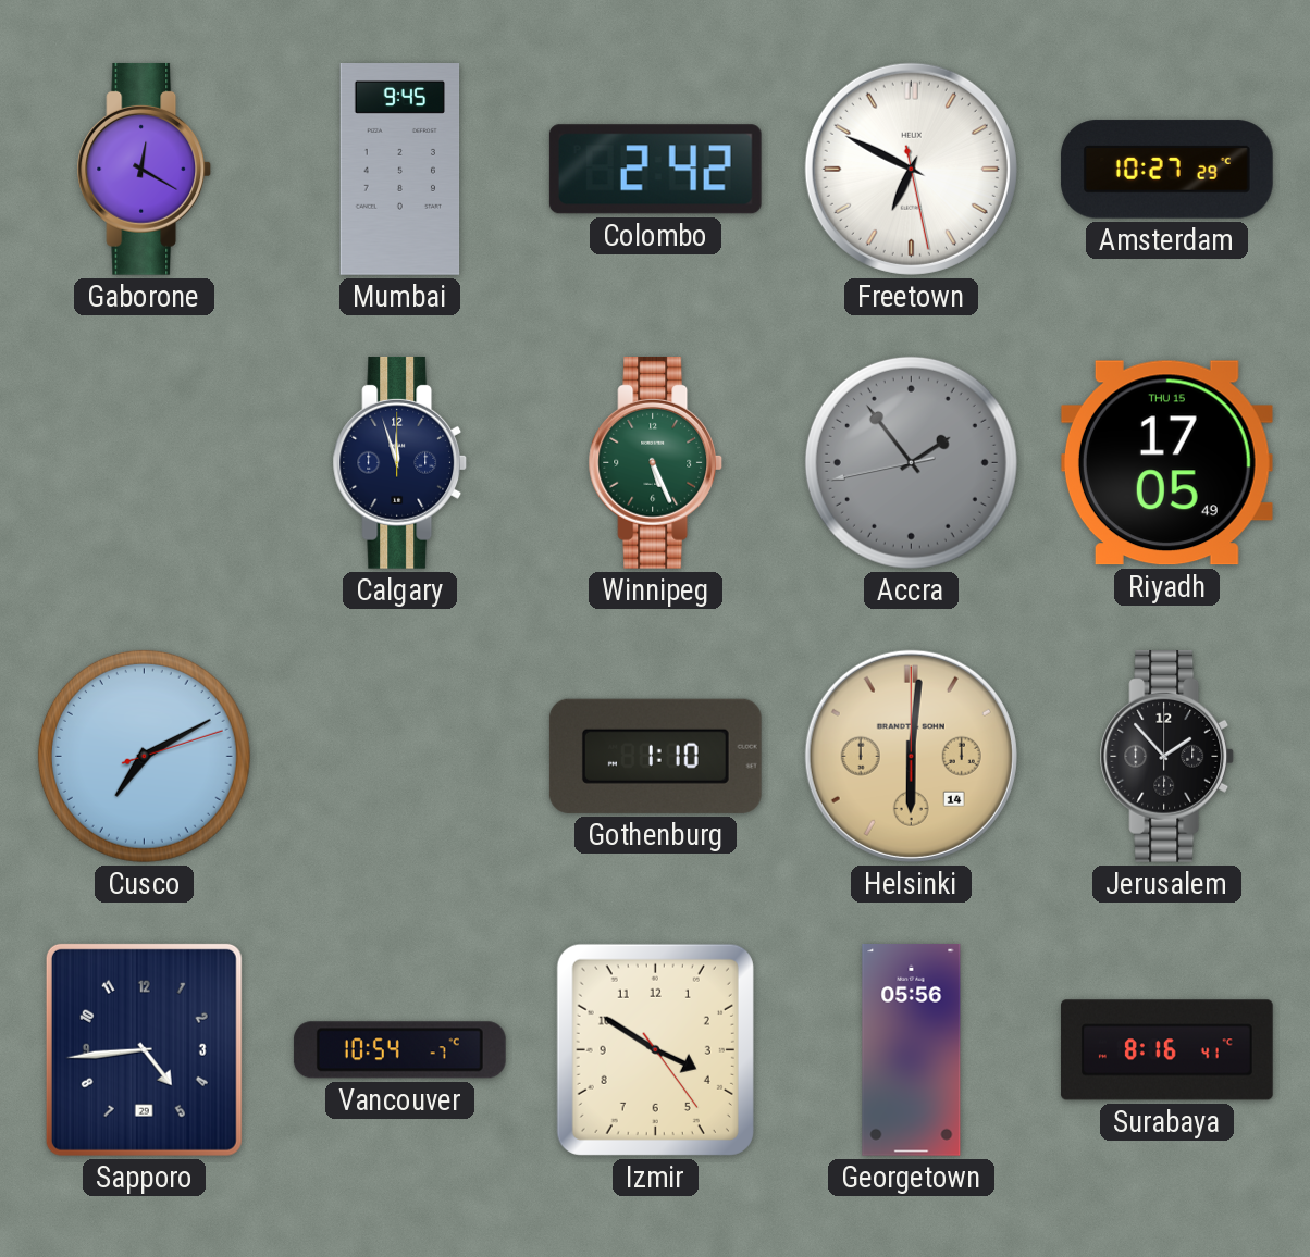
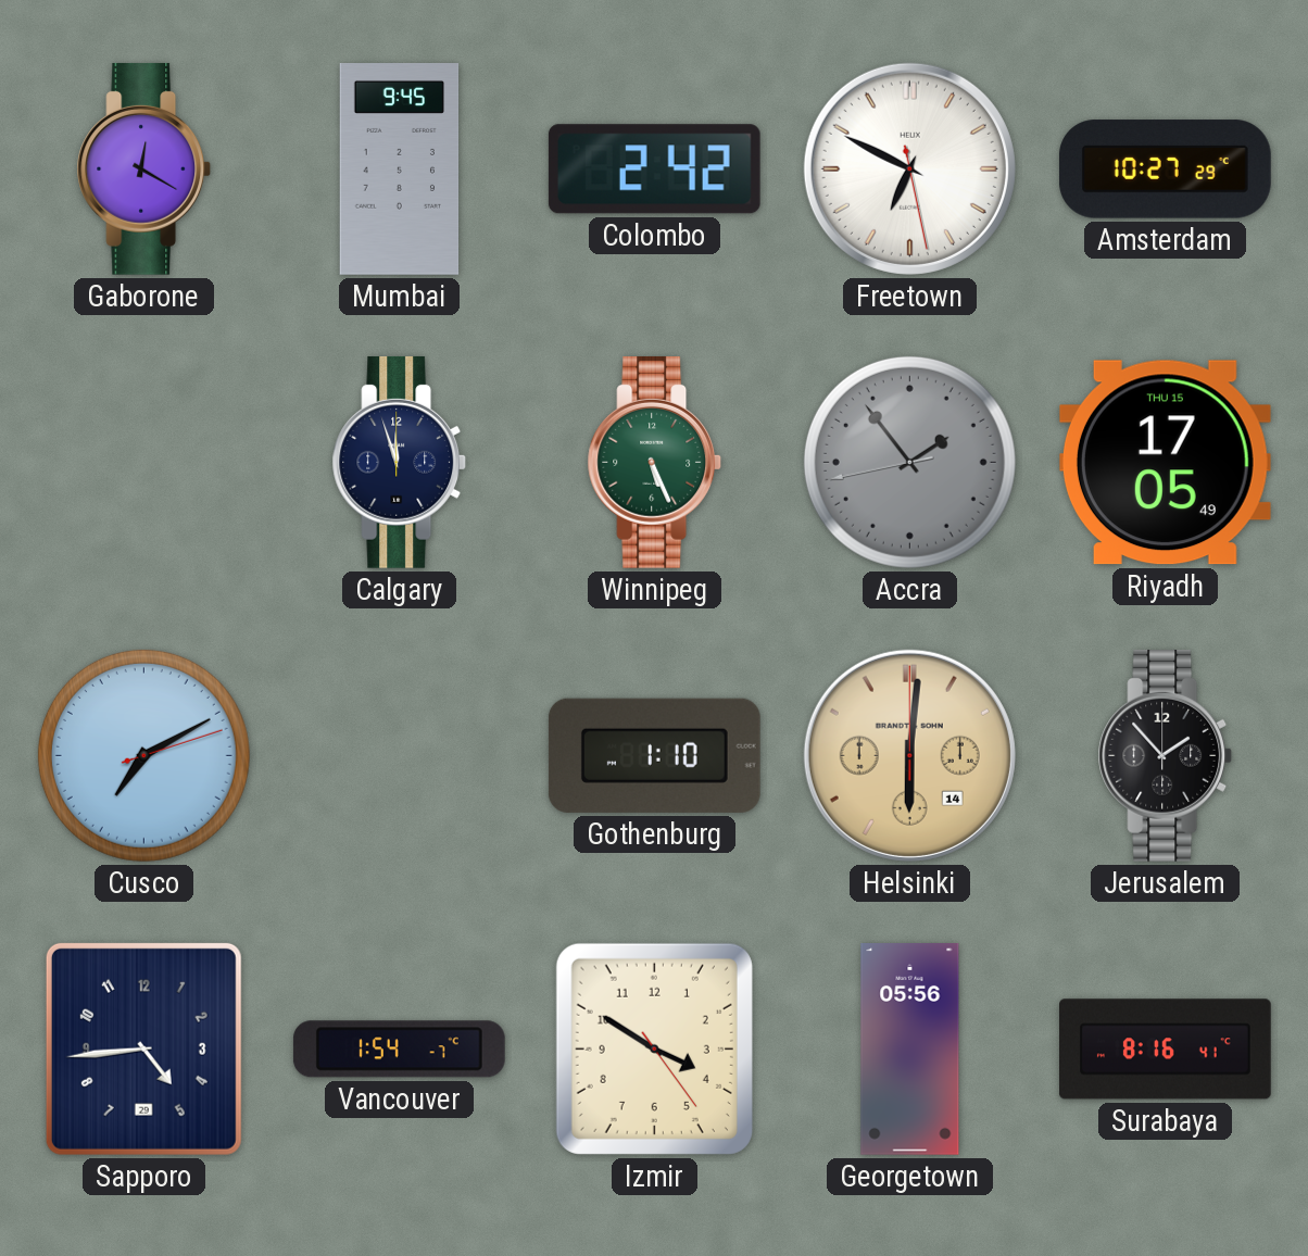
Vancouver: 10:54 -> 1:54
